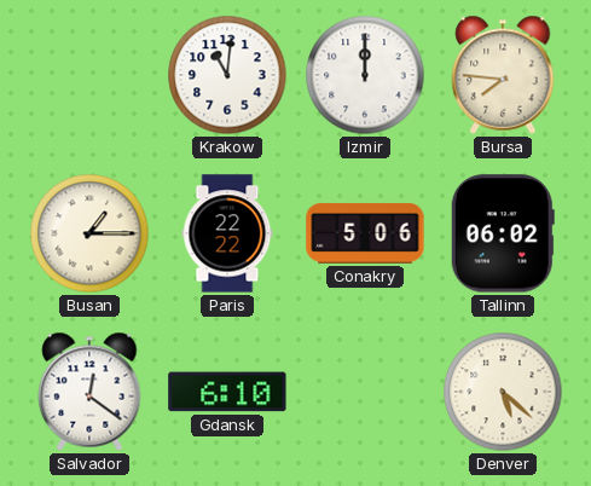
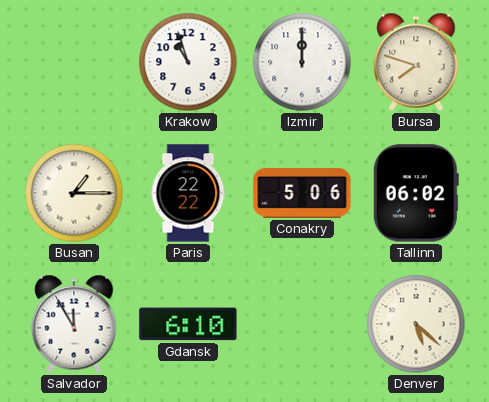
Krakow: 11:01 -> 10:57
Bursa: 7:46 -> 7:48
Salvador: 12:21 -> 11:55
